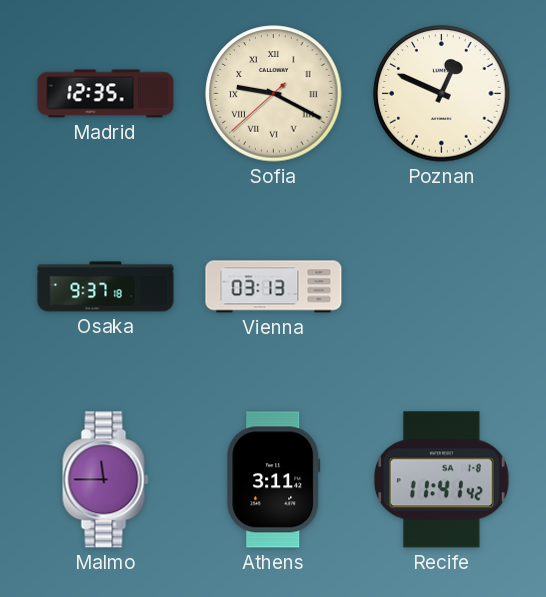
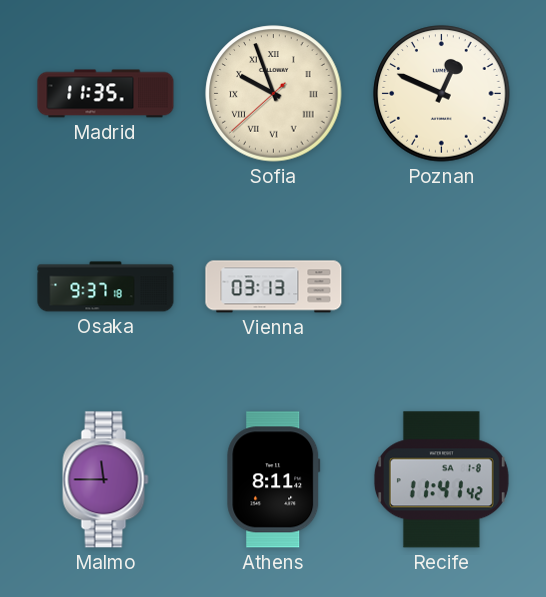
Madrid: 12:35 -> 11:35
Sofia: 9:19 -> 9:56
Athens: 3:11 -> 8:11
